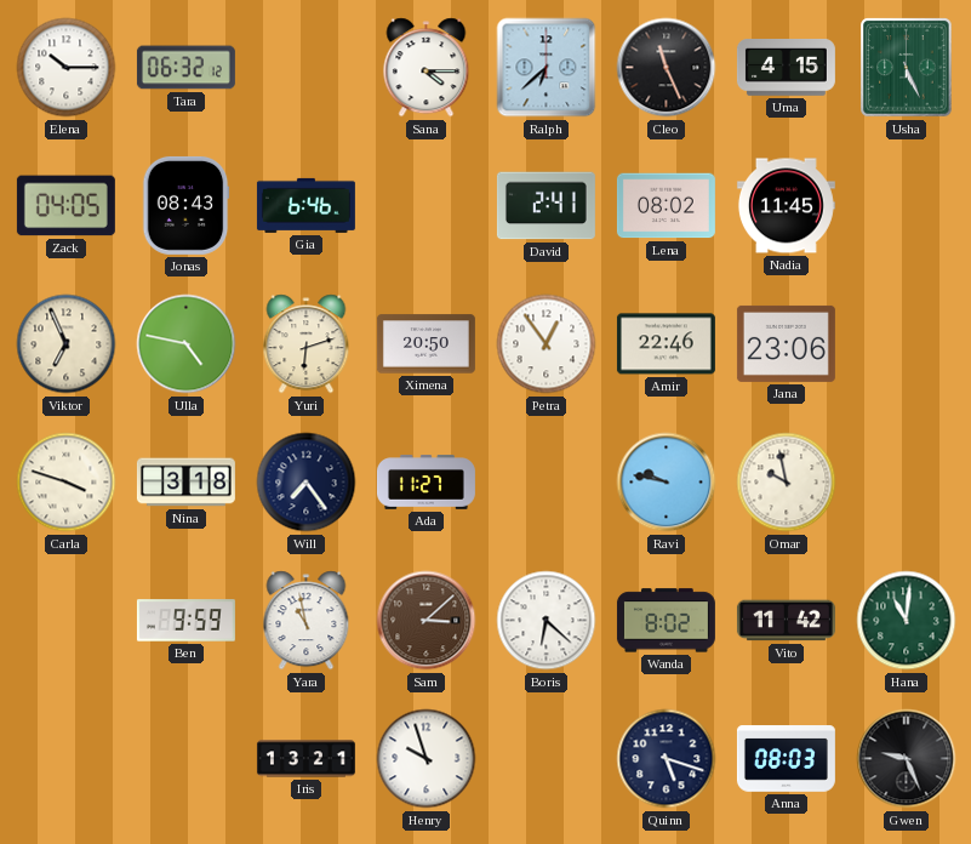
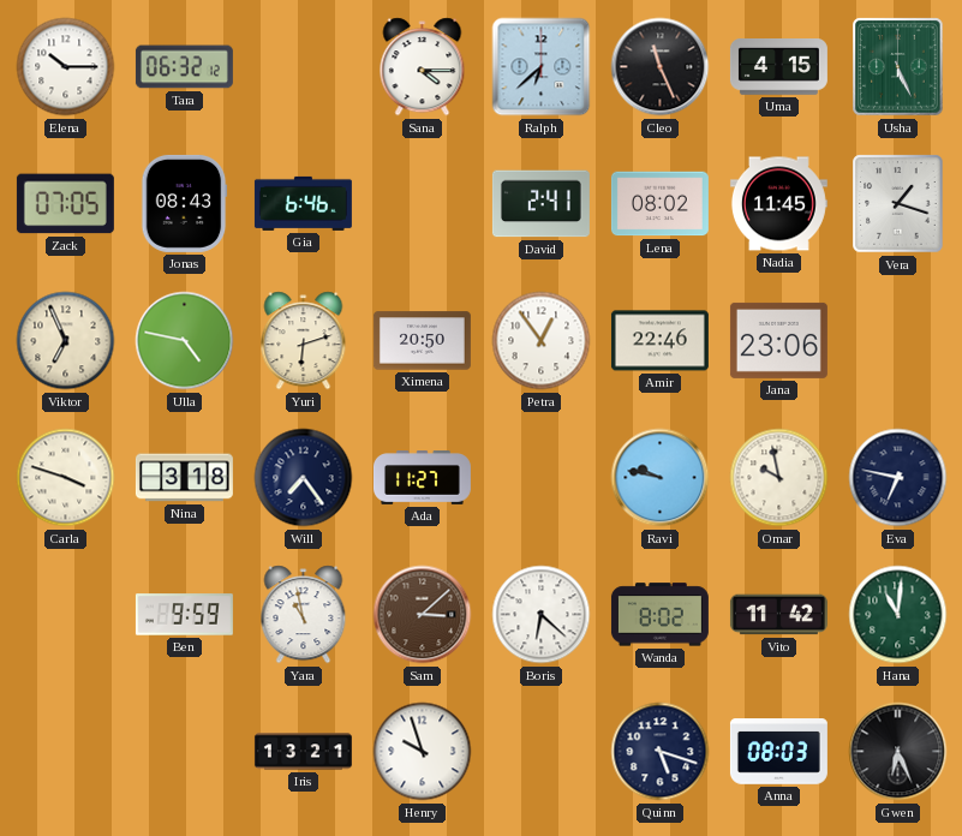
Zack: 04:05 -> 07:05
Vera: none -> 1:18
Eva: none -> 6:47
Gwen: 9:26 -> 6:26
